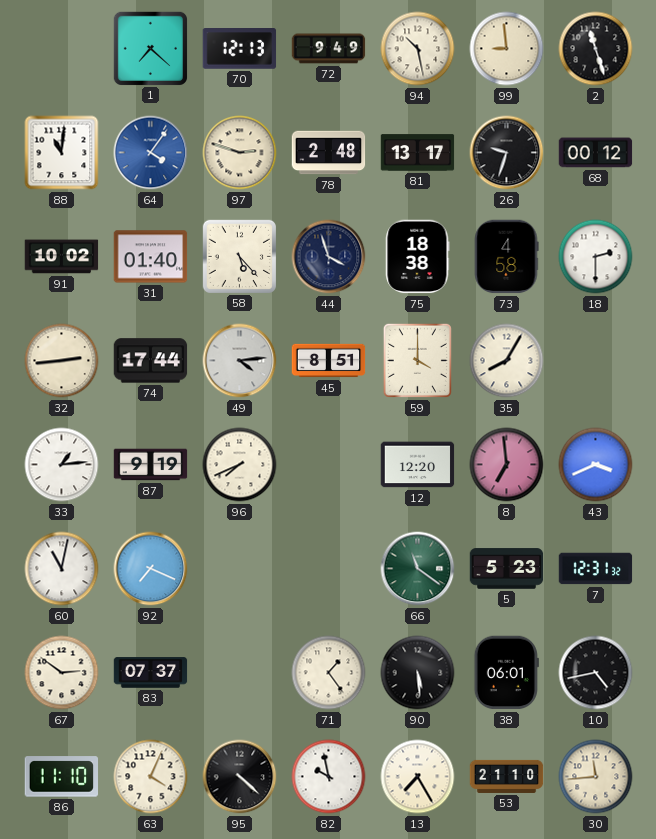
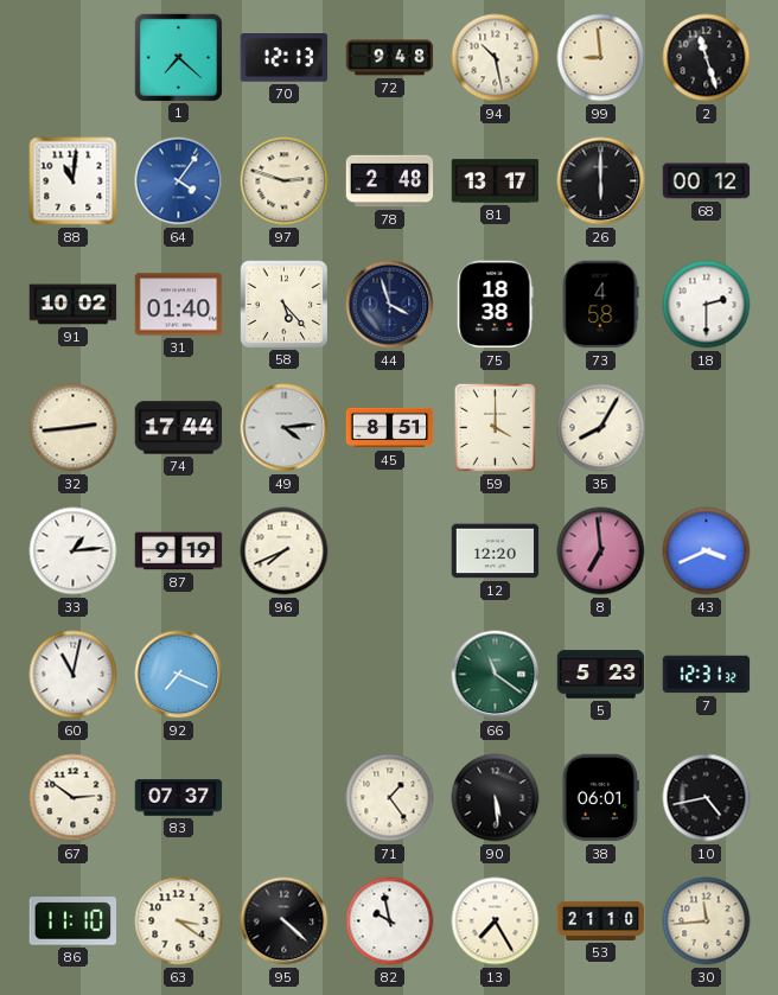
72: 9:49 -> 9:48
26: 9:33 -> 6:00
63: 4:04 -> 3:21
